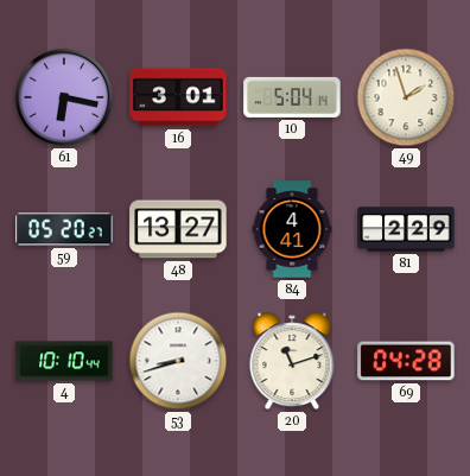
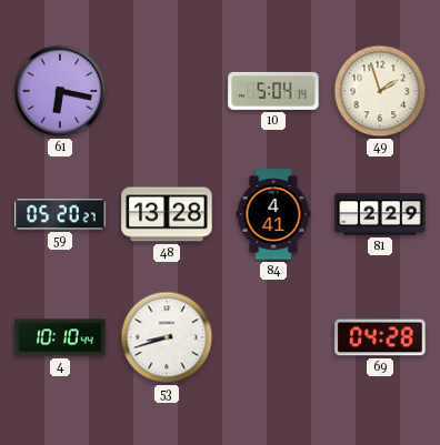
16: 3:01 -> none
48: 13:27 -> 13:28
20: 11:12 -> none
